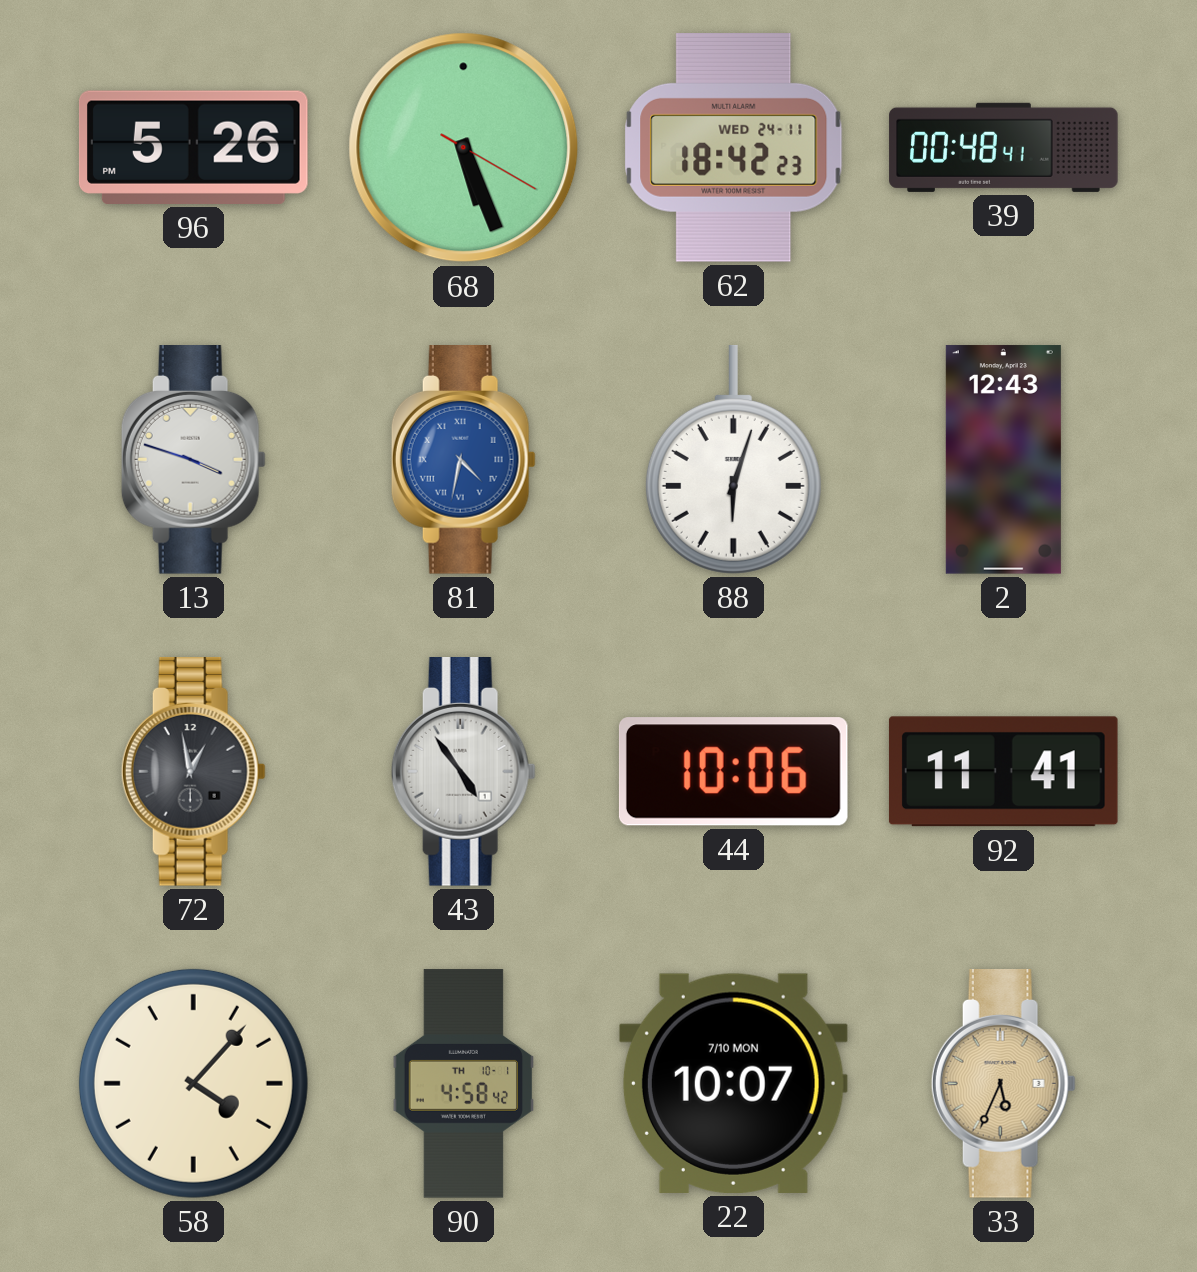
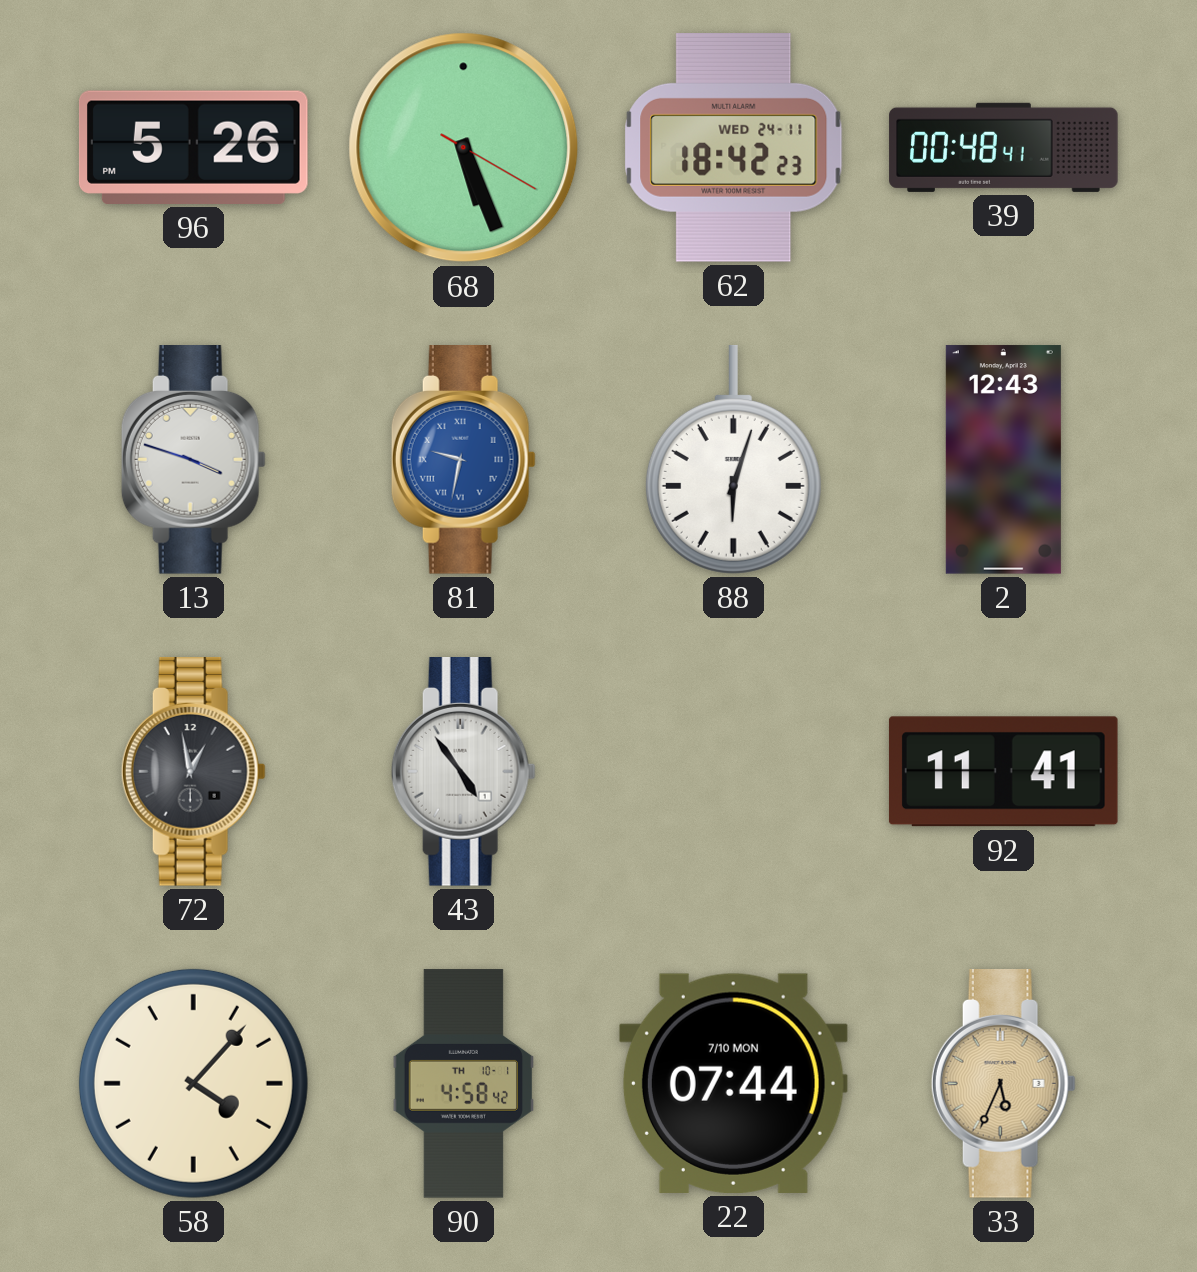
81: 4:32 -> 9:32
44: 10:06 -> none
22: 10:07 -> 07:44
